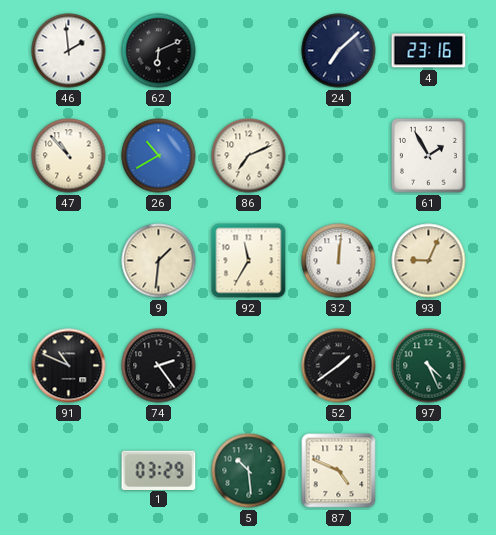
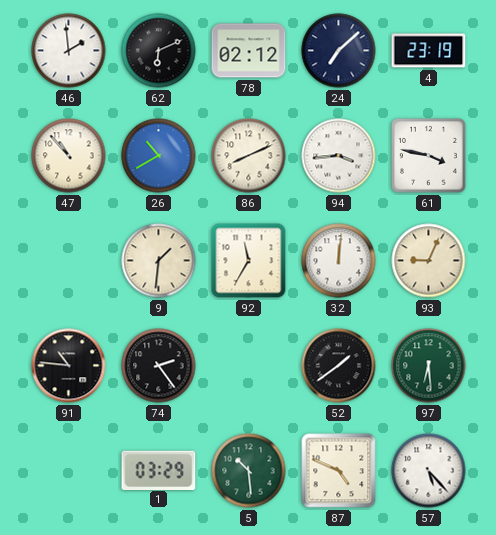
78: none -> 02:12
4: 23:16 -> 23:19
86: 7:11 -> 8:11
94: none -> 3:44
61: 1:55 -> 3:47
91: 10:49 -> 10:46
97: 4:26 -> 6:29
57: none -> 5:23
